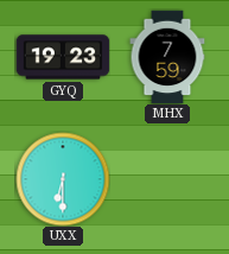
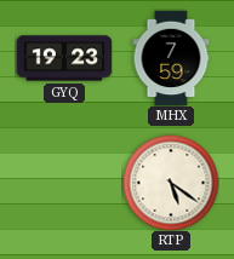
UXX: 6:30 -> none
RTP: none -> 5:21
